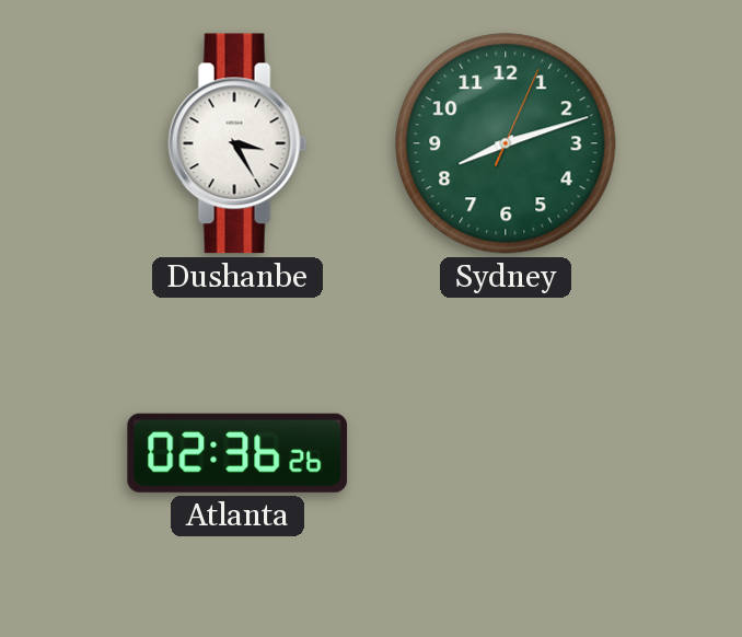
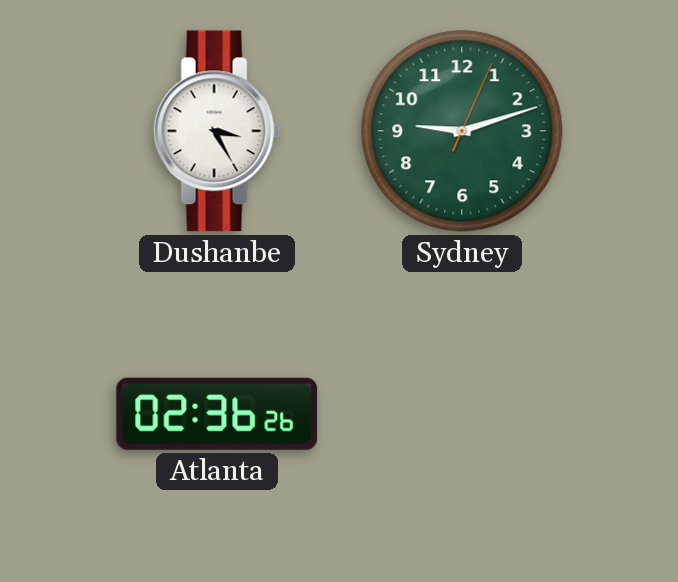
Sydney: 8:12 -> 9:12
